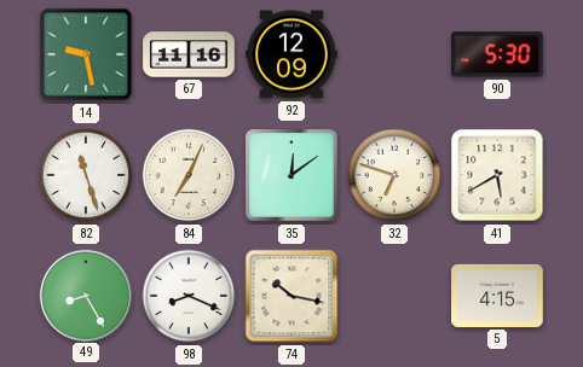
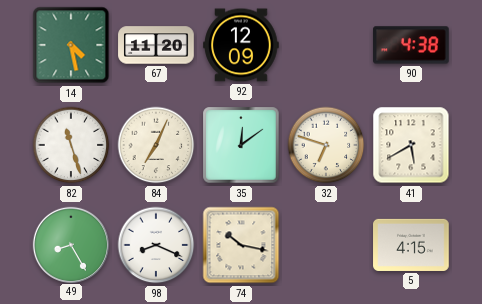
14: 9:28 -> 4:28
67: 11:16 -> 11:20
90: 5:30 -> 4:38
